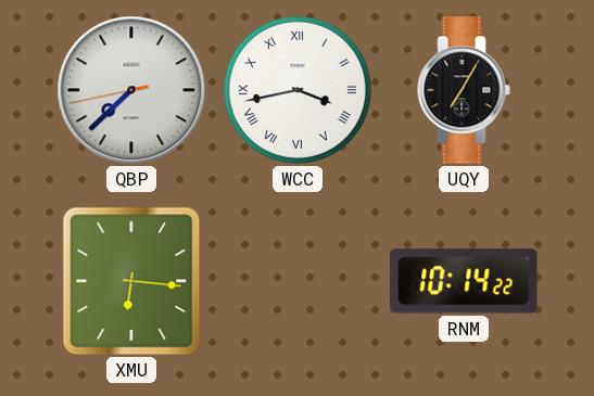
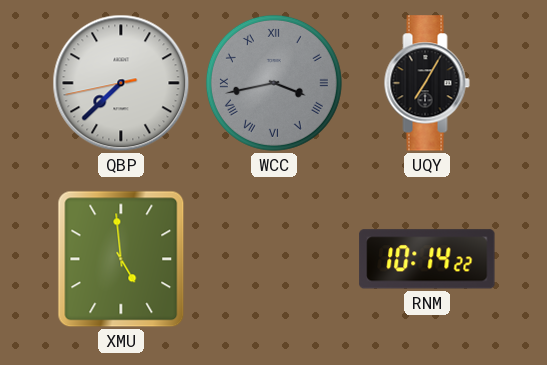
WCC dial: white -> grey
XMU: 6:16 -> 4:59
